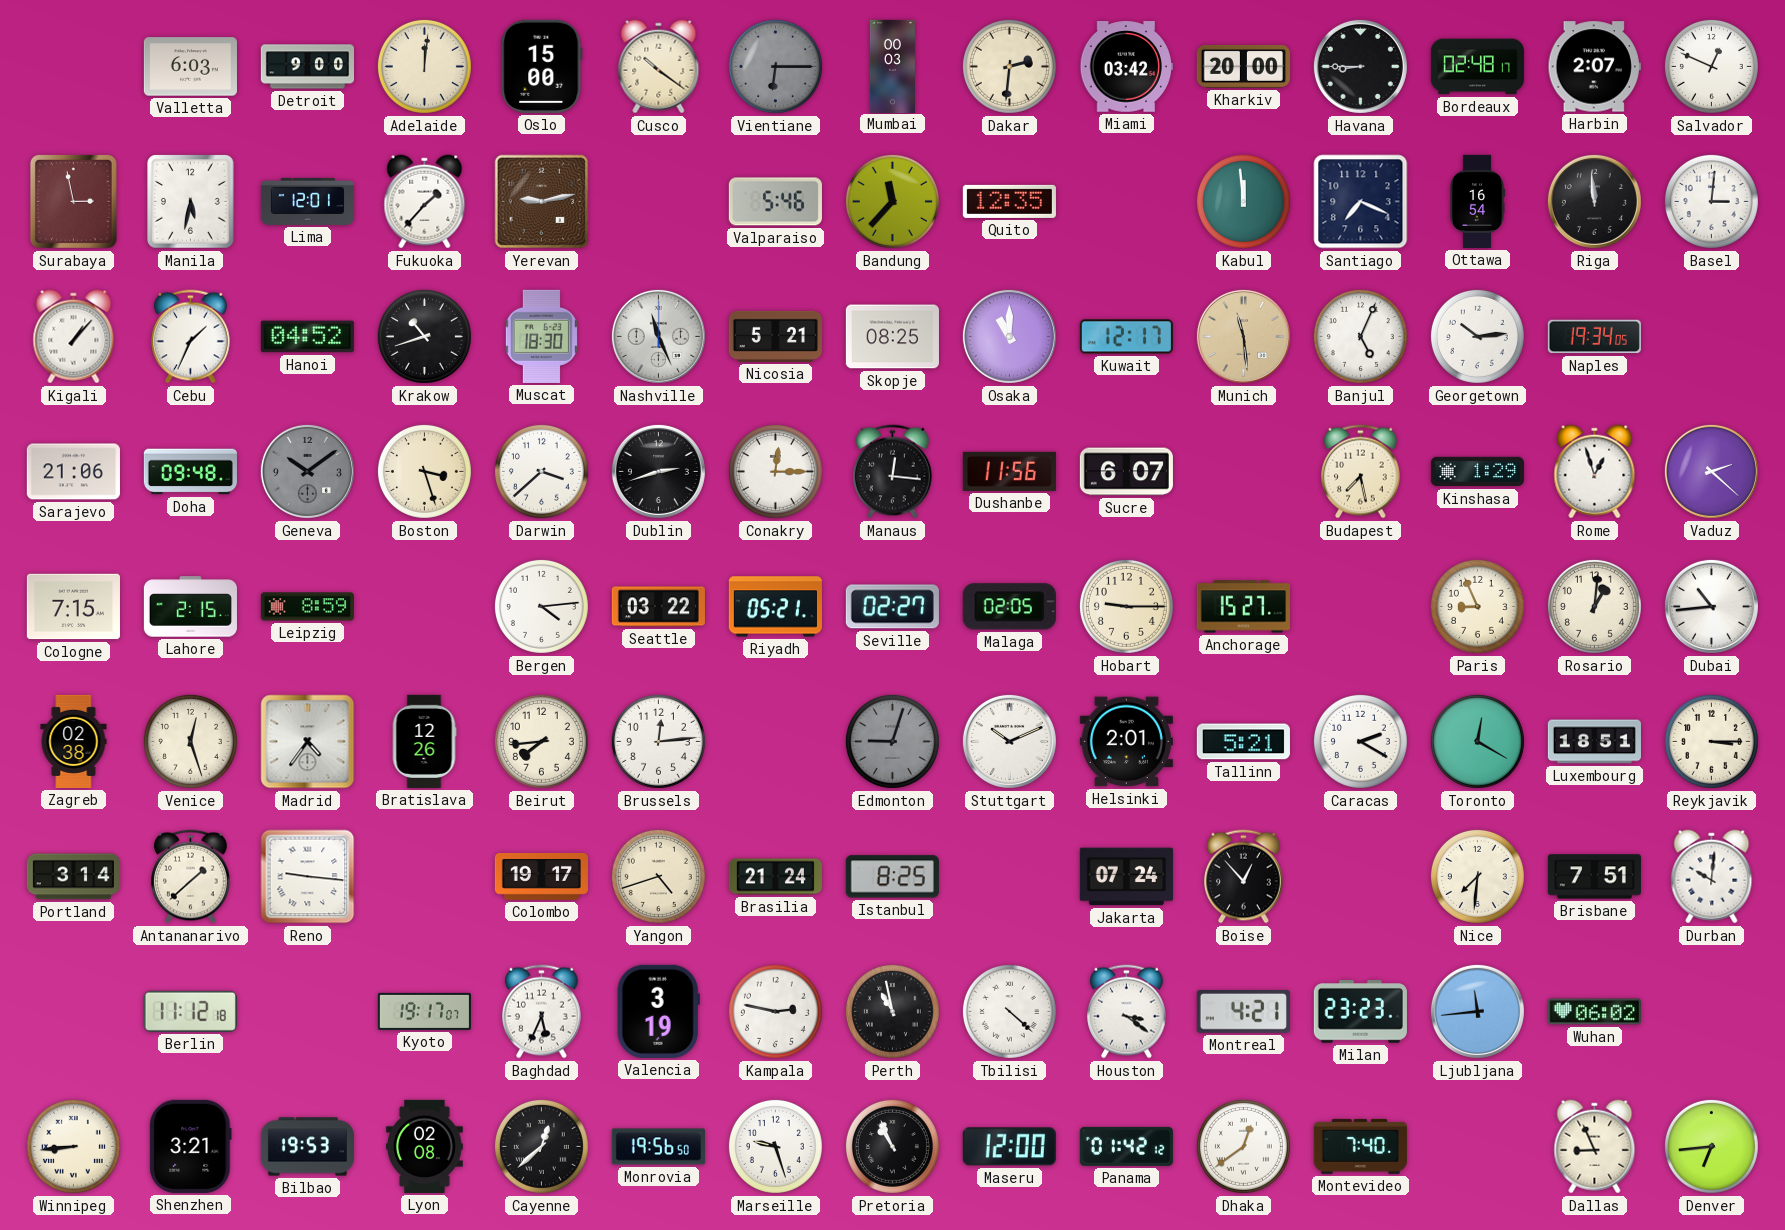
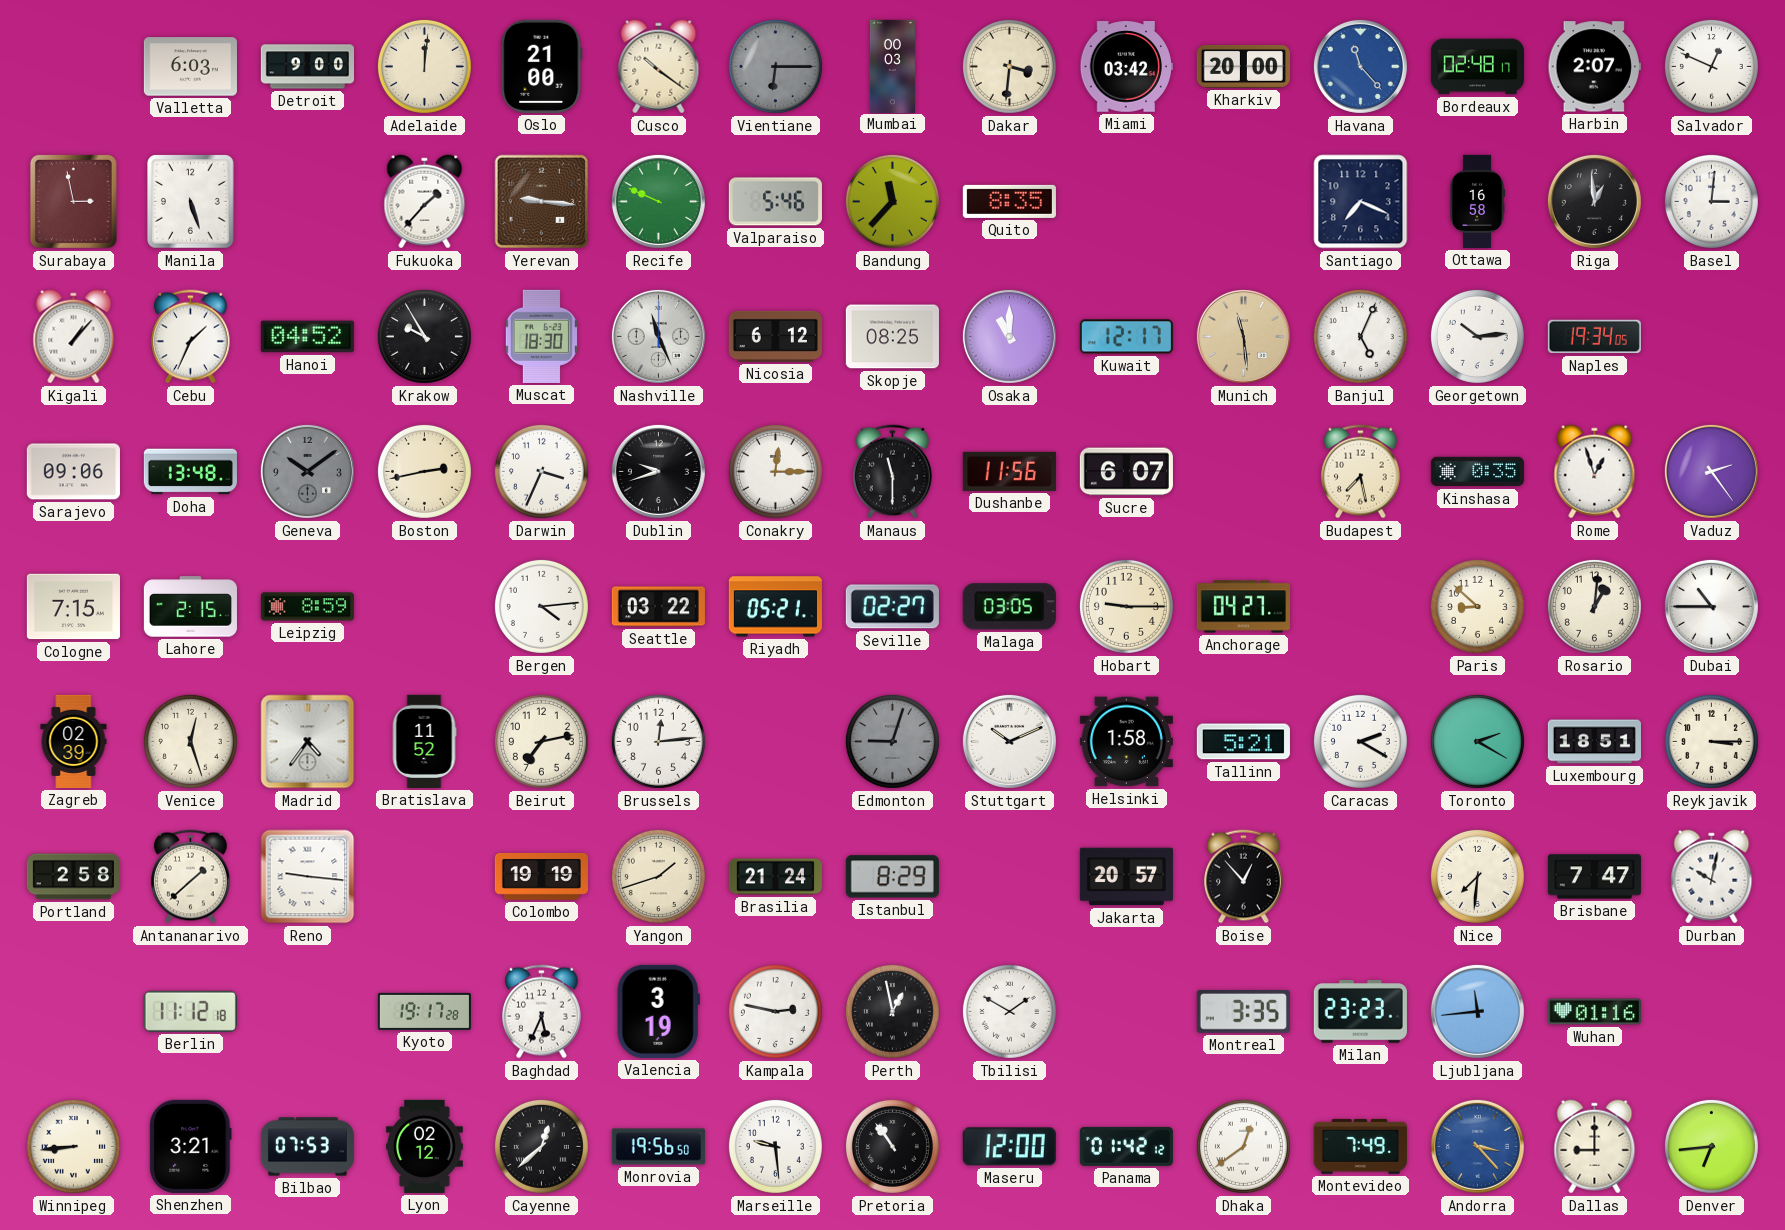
Oslo: 15:00 -> 21:00
Dakar: 2:31 -> 3:31
Havana: 8:45 -> 11:23
Havana dial: black -> blue
Manila: 5:32 -> 5:27
Lima: 12:01 -> none
Yerevan: 9:13 -> 9:16
Recife: none -> 9:49
Quito: 12:35 -> 8:35
Kabul: 11:59 -> none
Ottawa: 16:54 -> 16:58
Riga: 11:59 -> 12:59
Krakow: 10:42 -> 9:55
Nicosia: 5:21 -> 6:12
Sarajevo: 21:06 -> 09:06
Doha: 09:48 -> 13:48
Boston: 3:27 -> 2:43
Darwin: 3:38 -> 3:34
Dublin: 2:42 -> 9:42
Manaus: 12:16 -> 11:30
Kinshasa: 1:29 -> 0:35
Vaduz: 2:22 -> 2:24
Malaga: 02:05 -> 03:05
Anchorage: 15:27 -> 04:27
Paris: 8:56 -> 8:52
Dubai: 10:44 -> 10:45
Zagreb: 02:38 -> 02:39
Bratislava: 12:26 -> 11:52
Beirut: 7:44 -> 7:13
Helsinki: 2:01 -> 1:58
Toronto: 12:20 -> 2:20
Portland: 3:14 -> 2:58
Colombo: 19:17 -> 19:19
Yangon: 4:42 -> 1:42
Istanbul: 8:25 -> 8:29
Jakarta: 07:24 -> 20:57
Brisbane: 7:51 -> 7:47
Durban: 10:01 -> 10:02
Kyoto: 19:17:07 -> 19:17:28
Perth: 10:58 -> 12:58
Tbilisi: 4:22 -> 1:50
Houston: 3:21 -> none
Montreal: 4:21 -> 3:35
Wuhan: 06:02 -> 01:16
Bilbao: 19:53 -> 07:53
Lyon: 02:08 -> 02:12
Marseille: 9:27 -> 9:29
Pretoria: 10:56 -> 10:54
Montevideo: 7:40 -> 7:49
Andorra: none -> 3:23
Dallas: 8:56 -> 9:00
